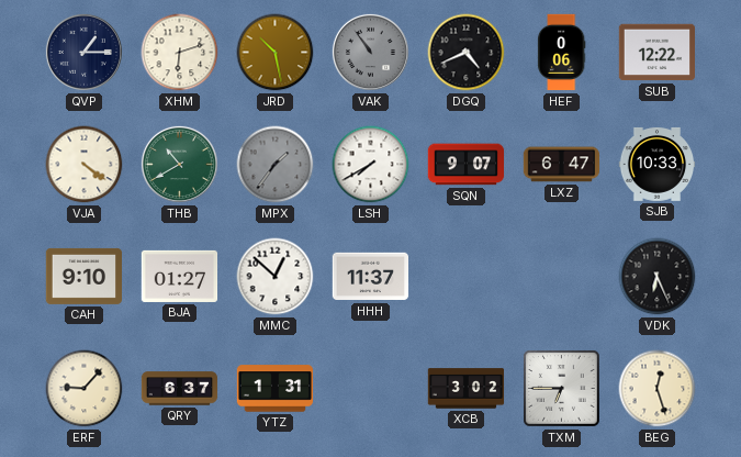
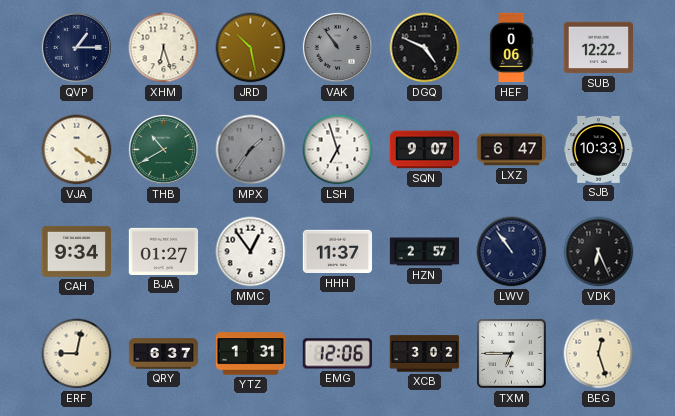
XHM: 6:12 -> 6:27
DGQ: 4:41 -> 4:49
LSH: 7:40 -> 6:57
CAH: 9:10 -> 9:34
MMC: 12:52 -> 12:54
HZN: none -> 2:57
LWV: none -> 10:54
ERF: 9:07 -> 9:02
EMG: none -> 12:06
